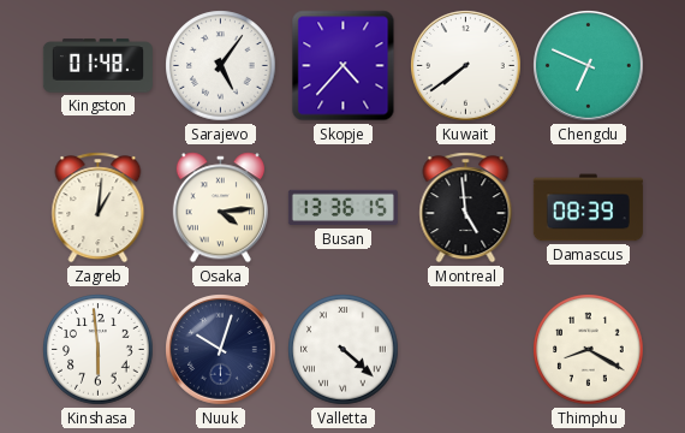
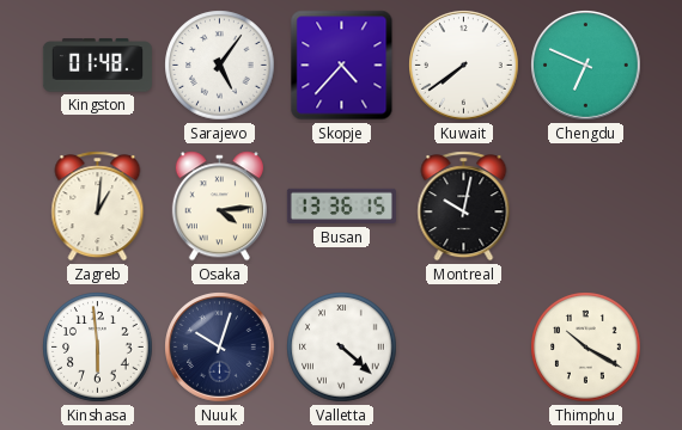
Montreal: 4:59 -> 10:02
Damascus: 08:39 -> none
Thimphu: 8:20 -> 10:20
